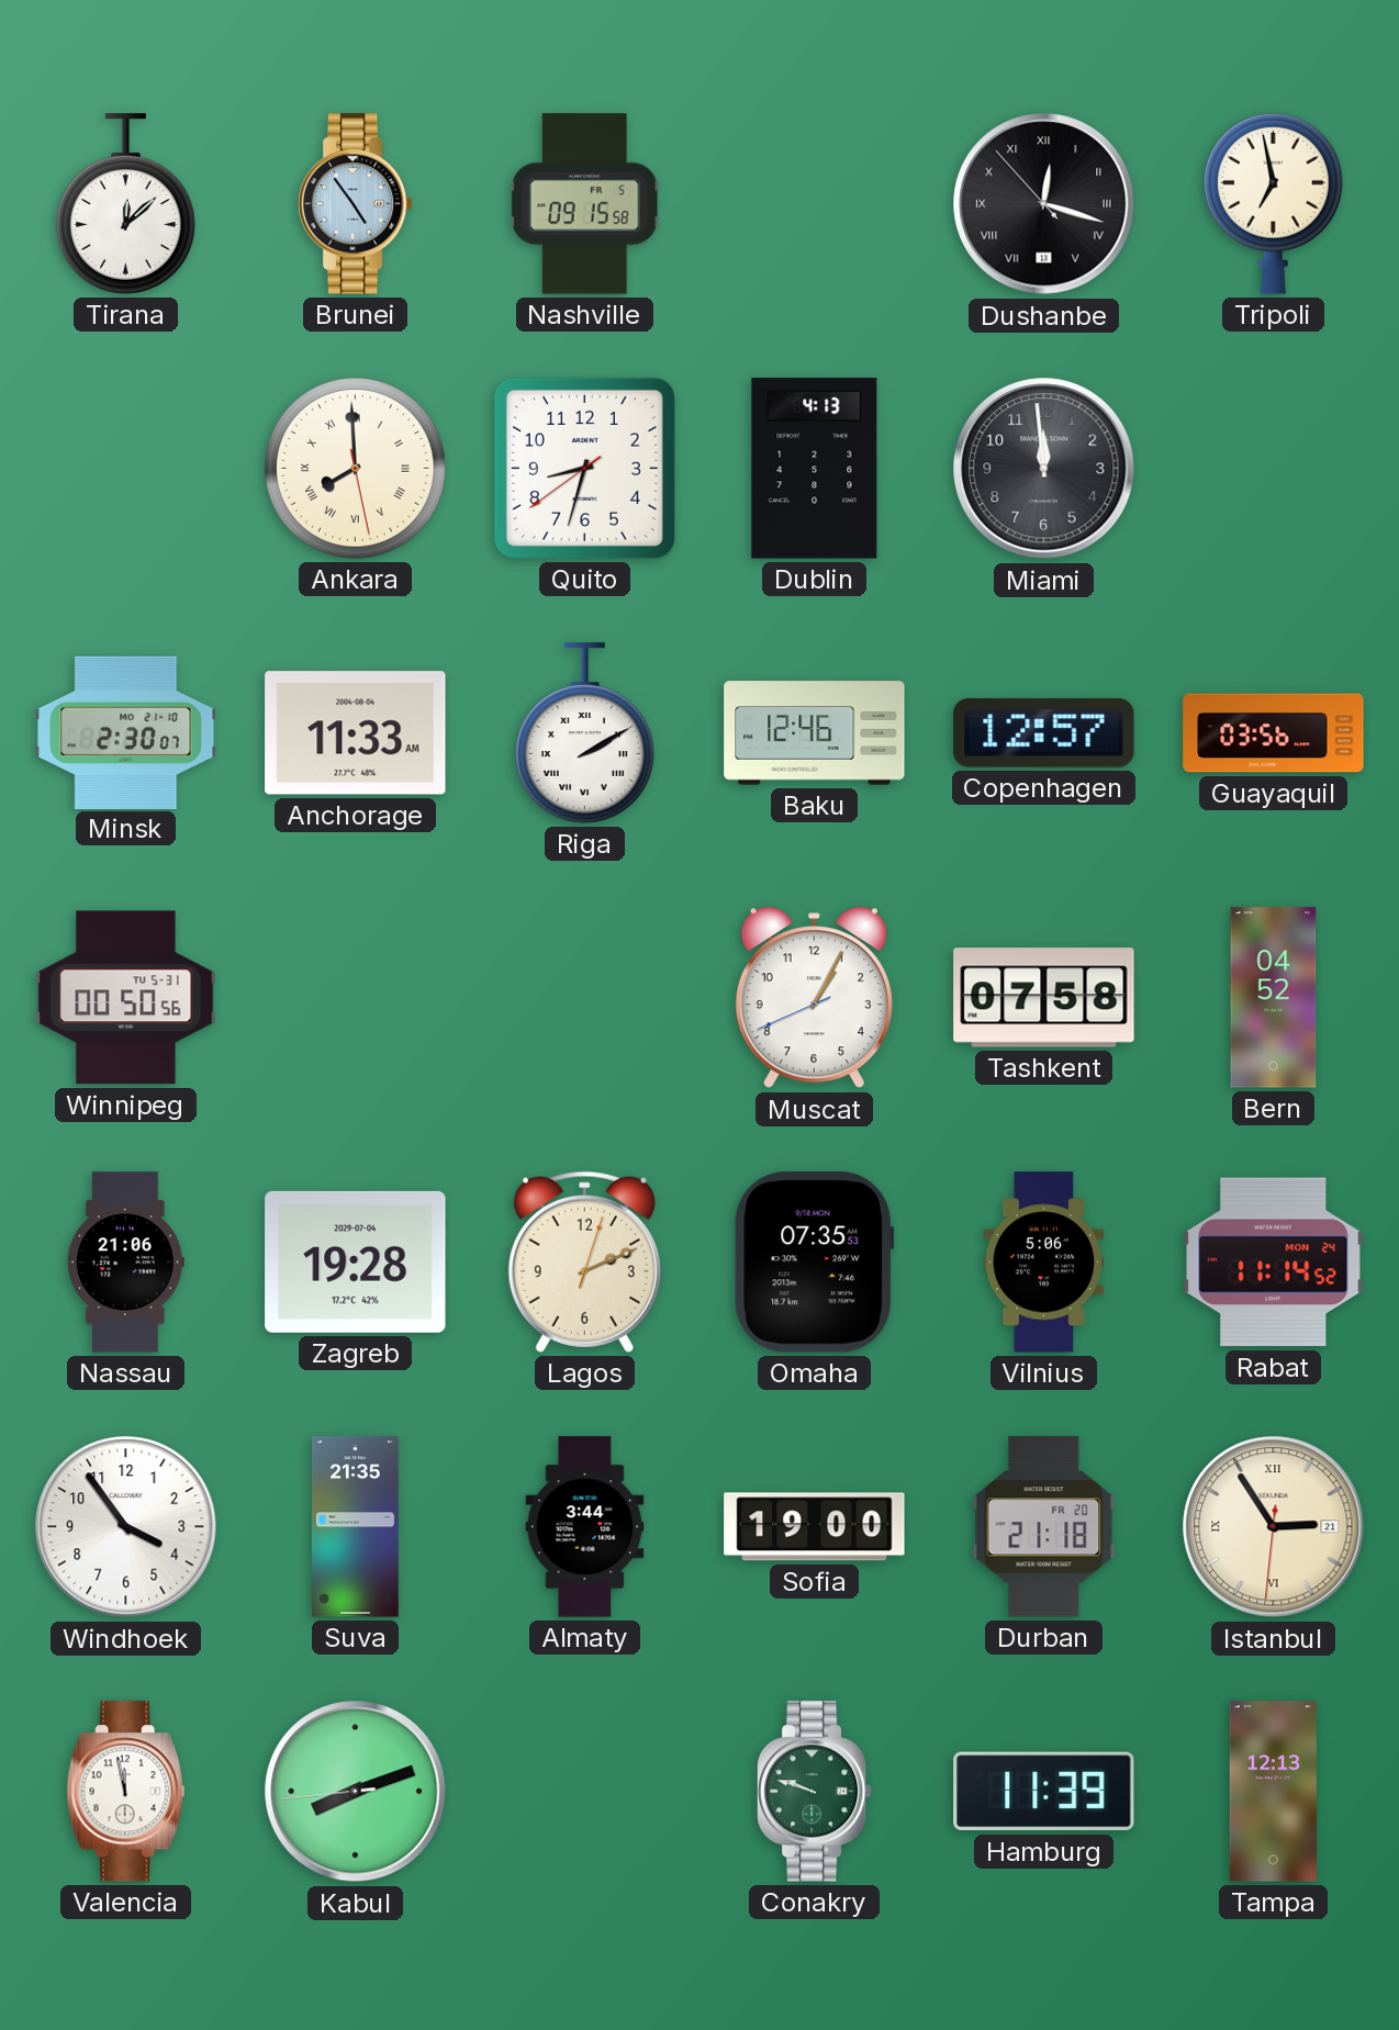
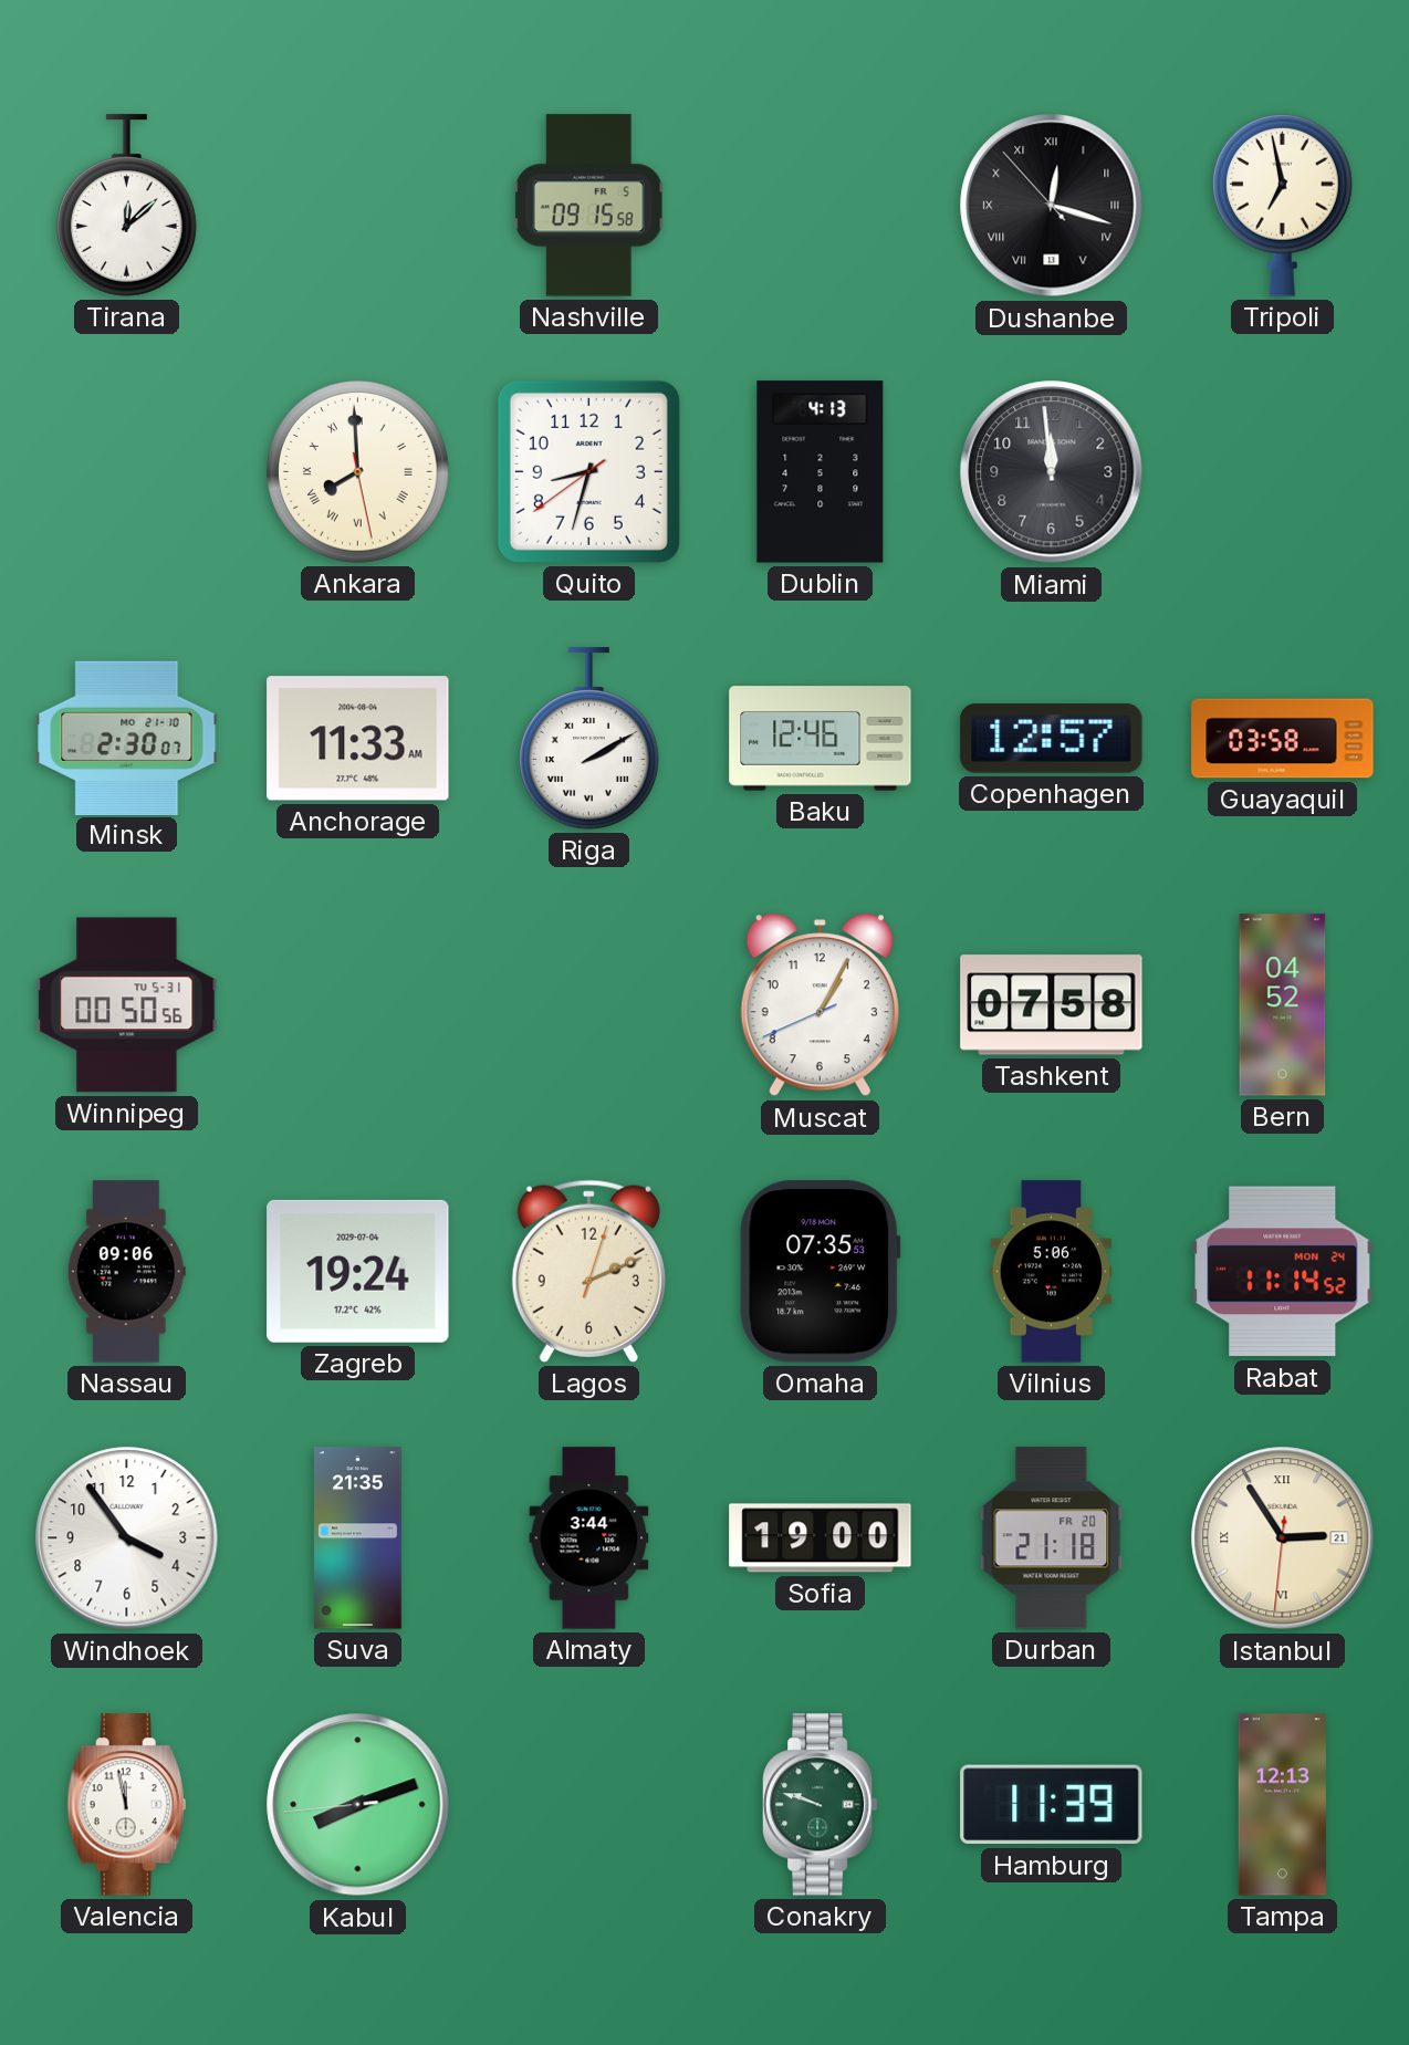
Brunei: 4:54 -> none
Guayaquil: 03:56 -> 03:58
Nassau: 21:06 -> 09:06
Zagreb: 19:28 -> 19:24
